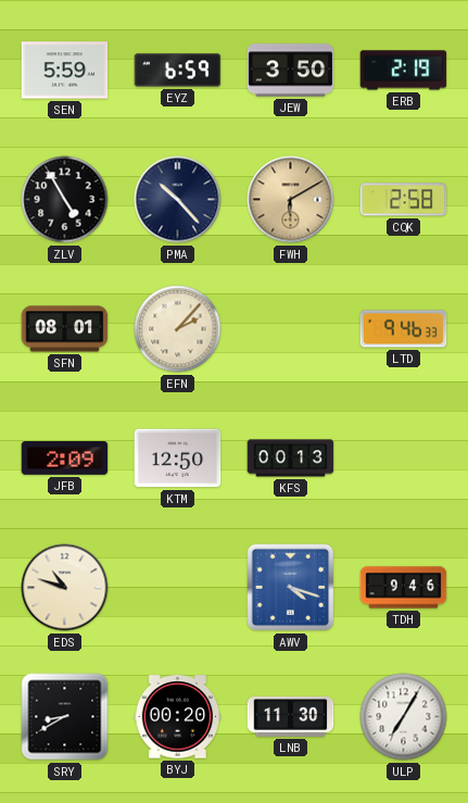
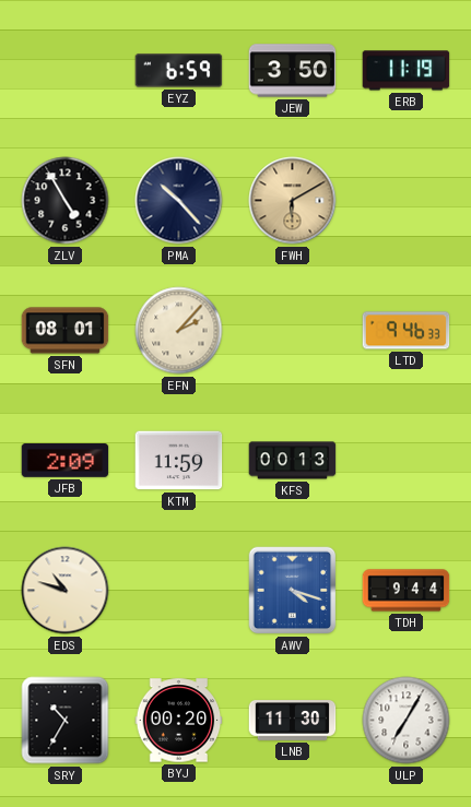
SEN: 5:59 -> none
ERB: 2:19 -> 11:19
CQK: 2:58 -> none
KTM: 12:50 -> 11:59
TDH: 9:46 -> 9:44
SRY: 8:40 -> 10:35
